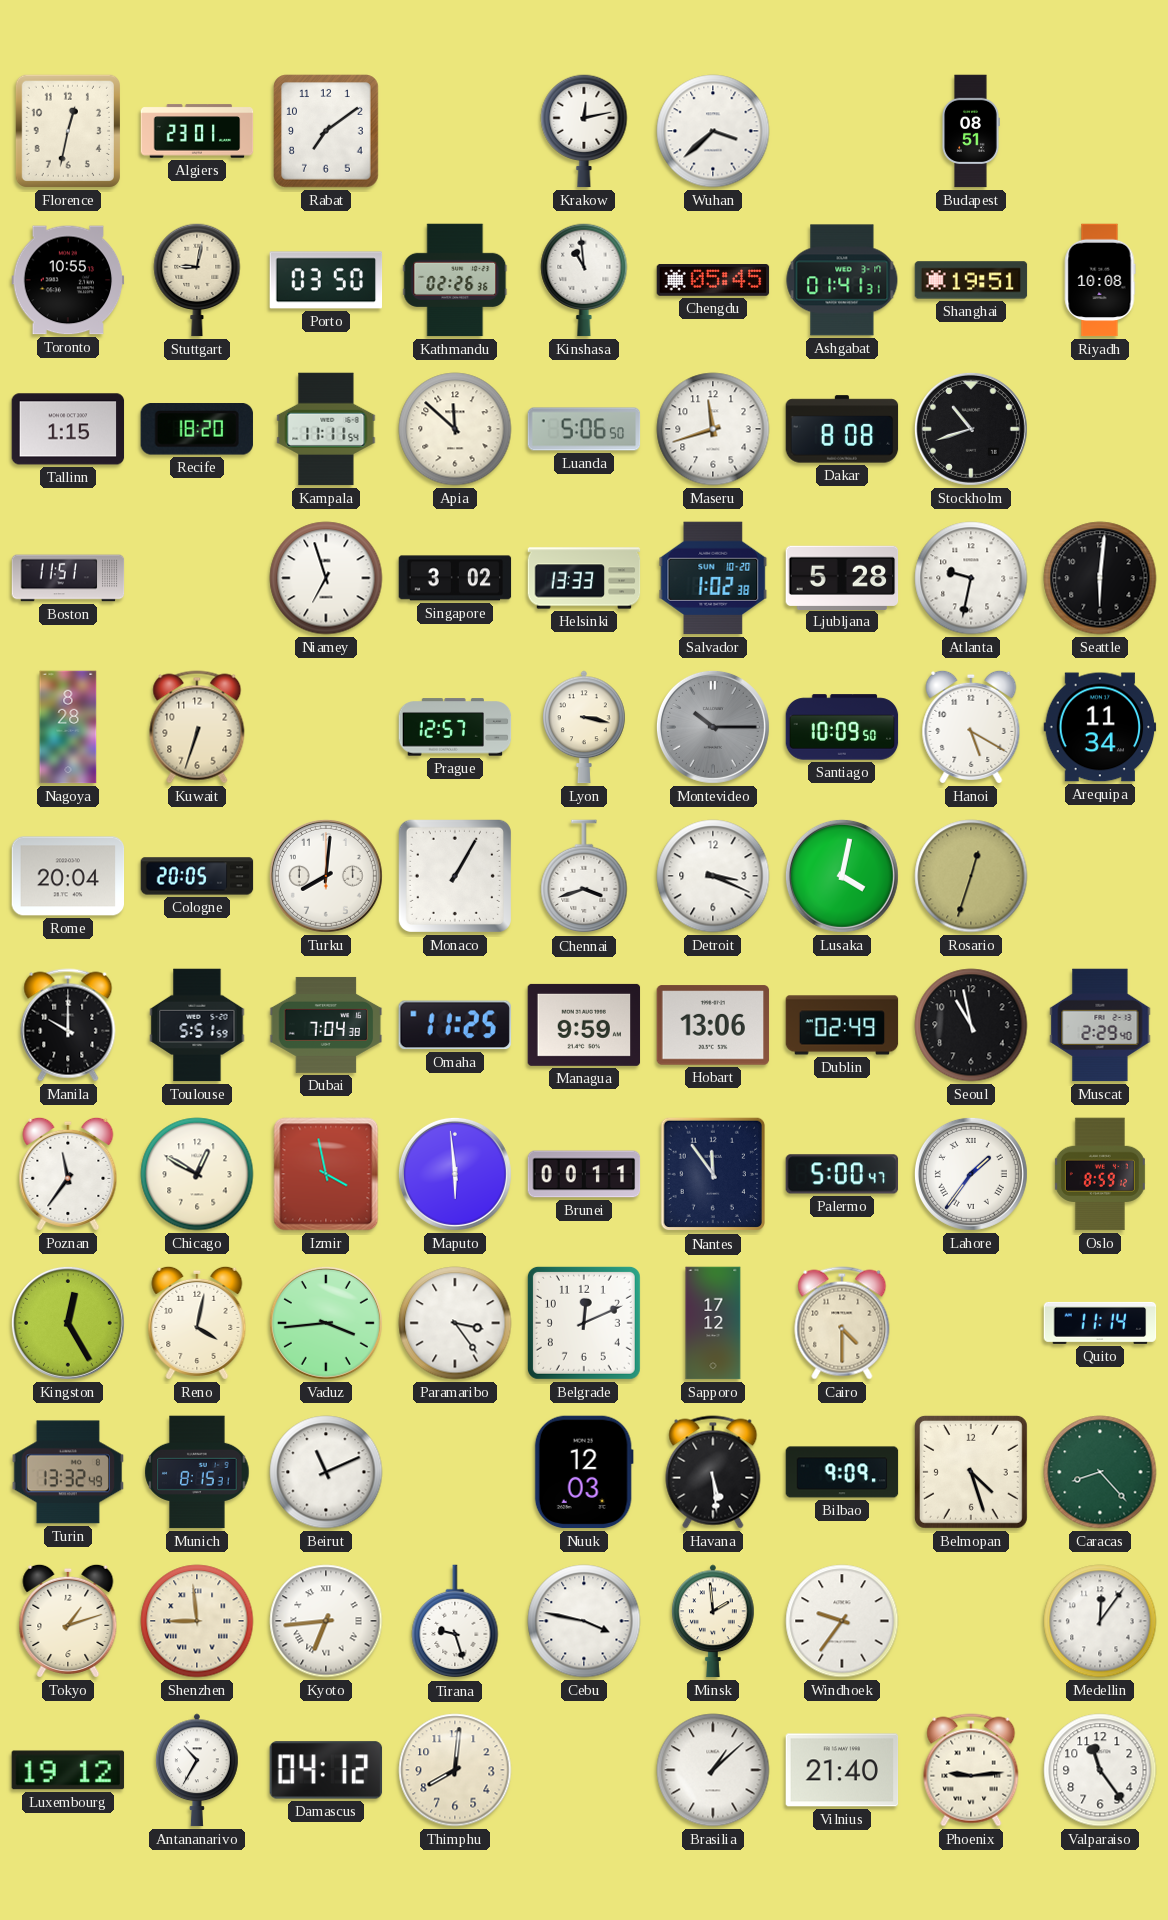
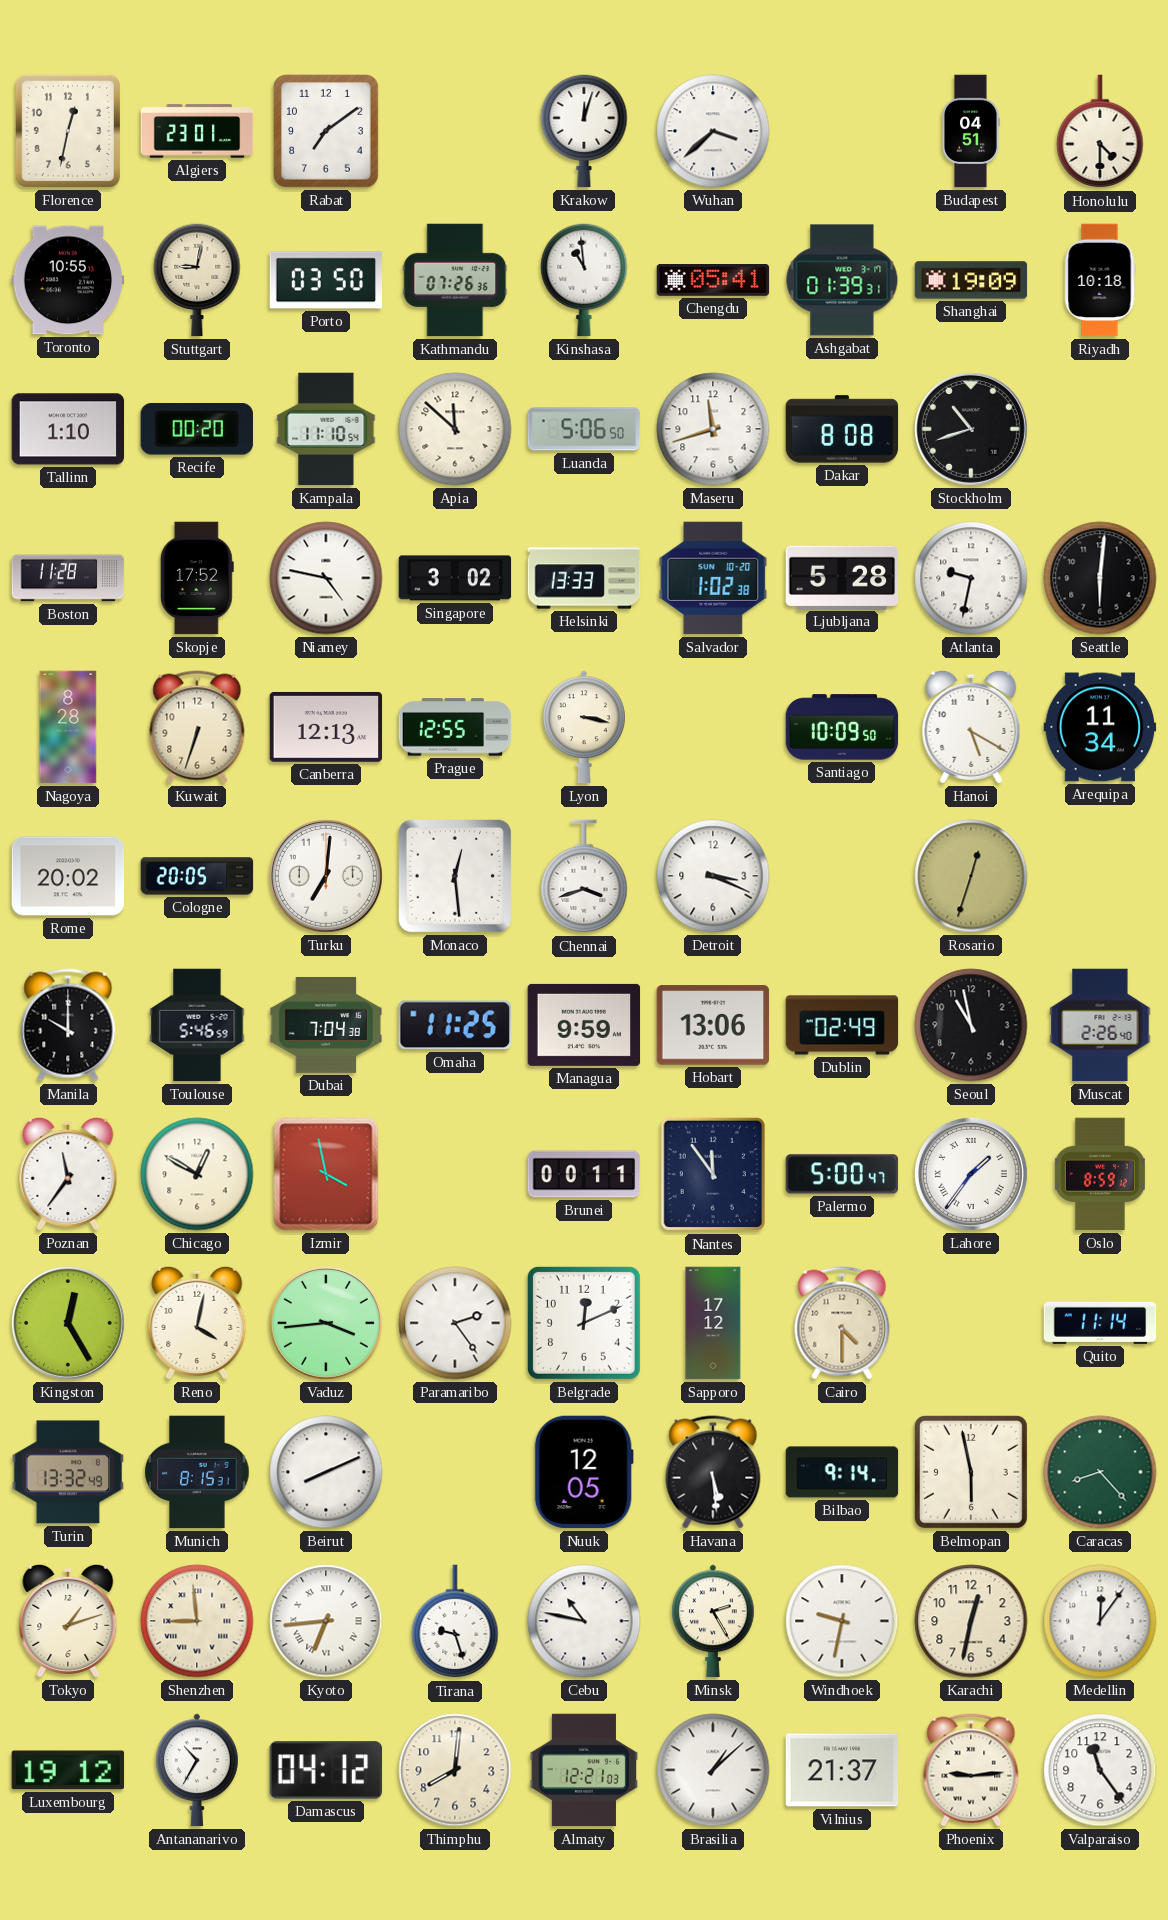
Krakow: 12:13 -> 12:03
Budapest: 08:51 -> 04:51
Honolulu: none -> 4:30
Kathmandu: 02:26 -> 07:26
Chengdu: 05:45 -> 05:41
Ashgabat: 01:41 -> 01:39
Shanghai: 19:51 -> 19:09
Riyadh: 10:08 -> 10:18
Tallinn: 1:15 -> 1:10
Recife: 18:20 -> 00:20
Kampala: 11:11 -> 11:10
Boston: 11:51 -> 11:28
Skopje: none -> 17:52
Niamey: 6:57 -> 4:47
Canberra: none -> 12:13
Prague: 12:57 -> 12:55
Montevideo: 10:15 -> none
Rome: 20:04 -> 20:02
Turku: 8:01 -> 7:01
Monaco: 1:05 -> 12:29
Lusaka: 4:02 -> none
Toulouse: 5:51 -> 5:46
Muscat: 2:29 -> 2:26
Maputo: 5:59 -> none
Paramaribo: 3:24 -> 2:24
Beirut: 11:11 -> 8:11
Nuuk: 12:03 -> 12:05
Bilbao: 9:09 -> 9:14
Belmopan: 4:27 -> 5:58
Cebu: 3:47 -> 10:47
Minsk: 1:59 -> 2:25
Windhoek: 9:36 -> 9:32
Karachi: none -> 12:32
Almaty: none -> 12:21
Vilnius: 21:40 -> 21:37
